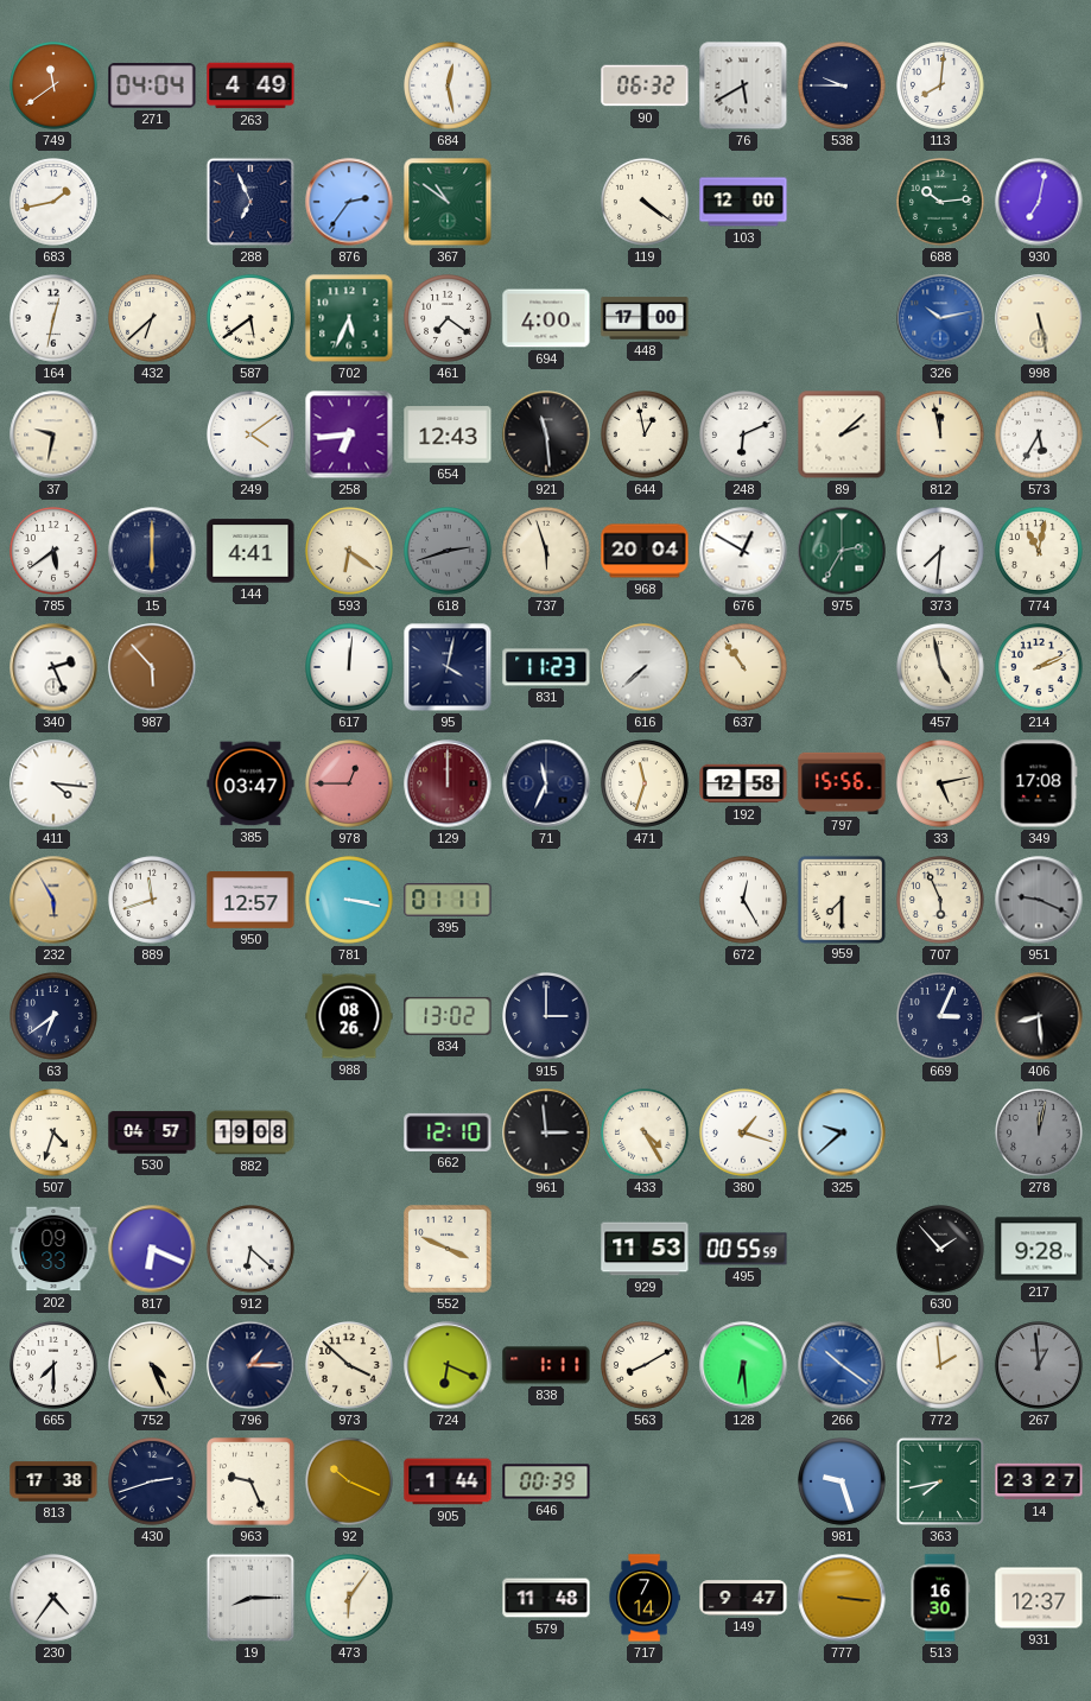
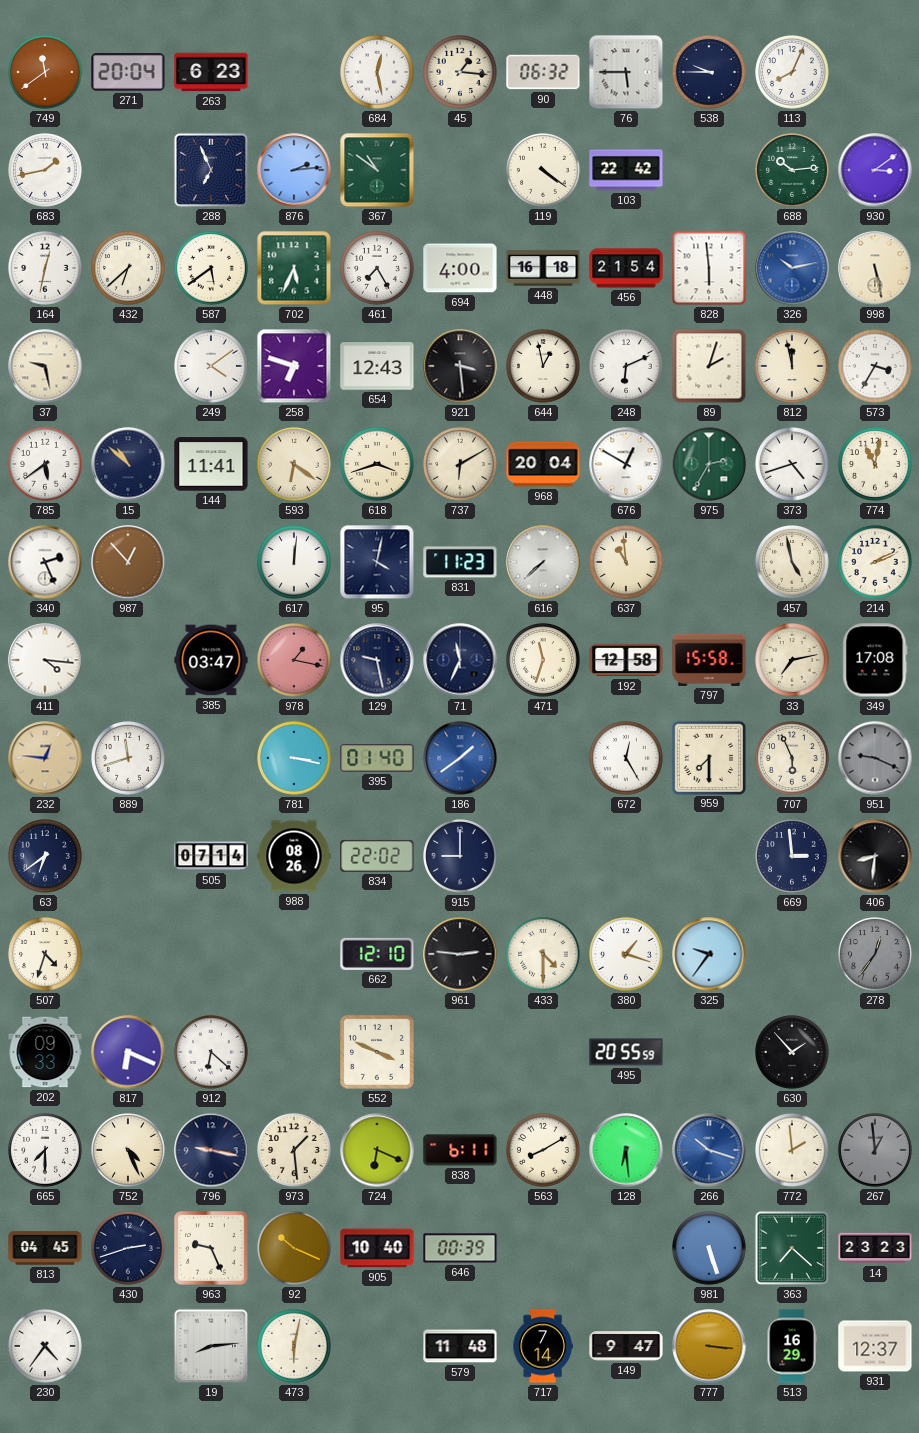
271: 04:04 -> 20:04
263: 4:49 -> 6:23
45: none -> 1:16
76: 5:40 -> 5:45
113: 8:01 -> 8:04
876: 2:36 -> 2:14
103: 12:00 -> 22:42
930: 7:02 -> 3:09
461: 7:21 -> 7:25
448: 17:00 -> 16:18
456: none -> 21:54
828: none -> 5:59
37: 9:32 -> 9:28
258: 6:44 -> 6:48
921: 11:29 -> 3:29
89: 2:08 -> 2:03
573: 5:35 -> 3:35
15: 6:00 -> 10:52
144: 4:41 -> 11:41
618: 2:42 -> 3:42
618 dial: grey -> cream
737: 5:57 -> 6:10
373: 7:31 -> 4:42
987: 5:53 -> 12:53
637: 10:54 -> 10:59
978: 12:45 -> 1:17
129: 12:00 -> 9:28
129 dial: burgundy -> navy
797: 15:56 -> 15:58
33: 5:13 -> 7:13
232: 5:55 -> 12:46
950: 12:57 -> none
395: 01:11 -> 01:40
186: none -> 1:39
505: none -> 07:14
834: 13:02 -> 22:02
915: 3:00 -> 9:00
669: 3:04 -> 2:59
406: 8:29 -> 8:31
530: 04:57 -> none
882: 19:08 -> none
961: 2:59 -> 2:46
433: 4:25 -> 4:30
325: 9:38 -> 9:36
278: 12:02 -> 12:36
929: 11:53 -> none
495: 00:55 -> 20:55
217: 9:28 -> none
796: 1:15 -> 9:17
973: 3:52 -> 1:29
838: 1:11 -> 6:11
266: 10:21 -> 10:18
813: 17:38 -> 04:45
905: 1:44 -> 10:40
981: 9:27 -> 5:27
363: 7:43 -> 7:22
14: 23:27 -> 23:23
19: 8:15 -> 8:14
473: 6:06 -> 6:02
513: 16:30 -> 16:29
